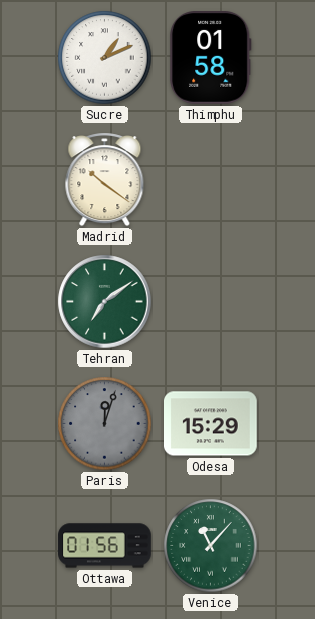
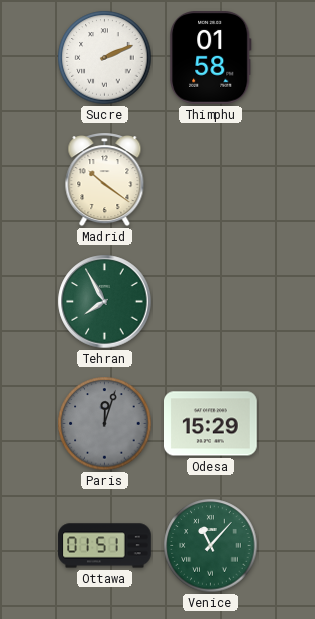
Sucre: 1:11 -> 2:11
Tehran: 7:09 -> 7:55
Ottawa: 01:56 -> 01:51
